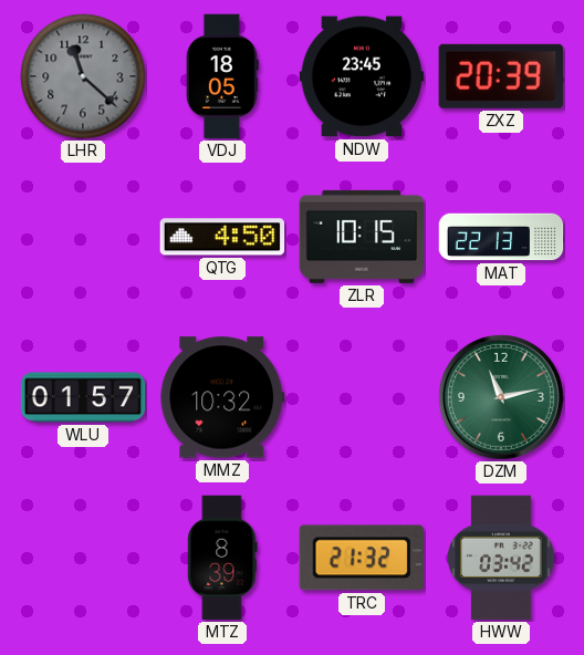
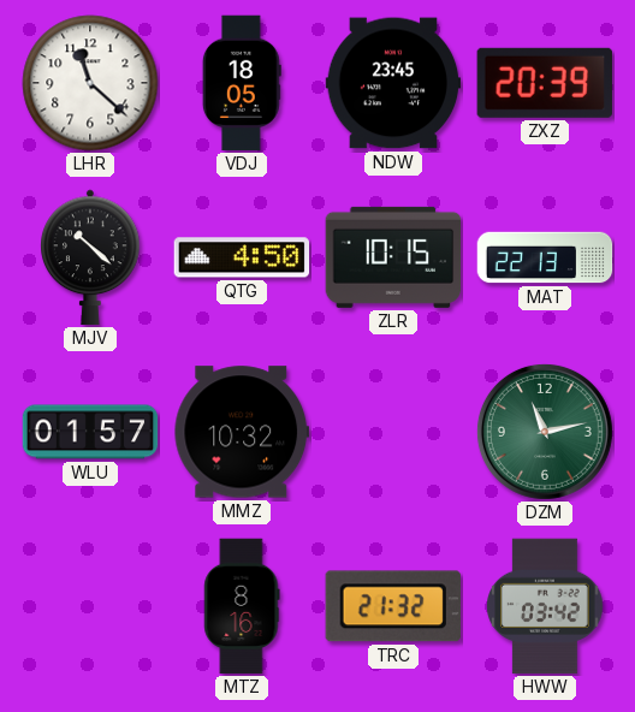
LHR dial: grey -> white
MJV: none -> 10:22
MTZ: 8:39 -> 8:16
